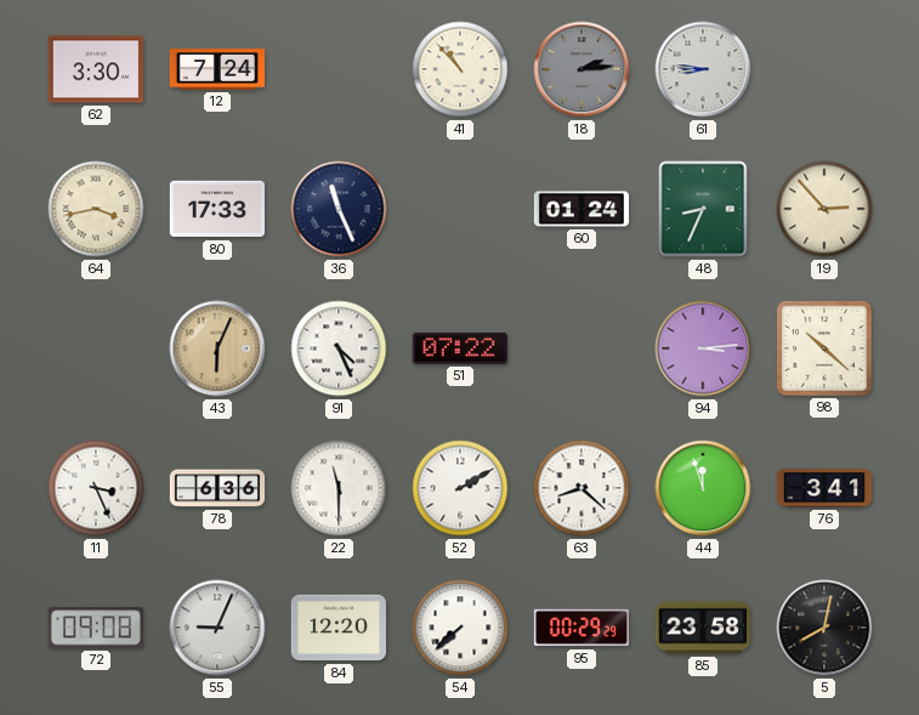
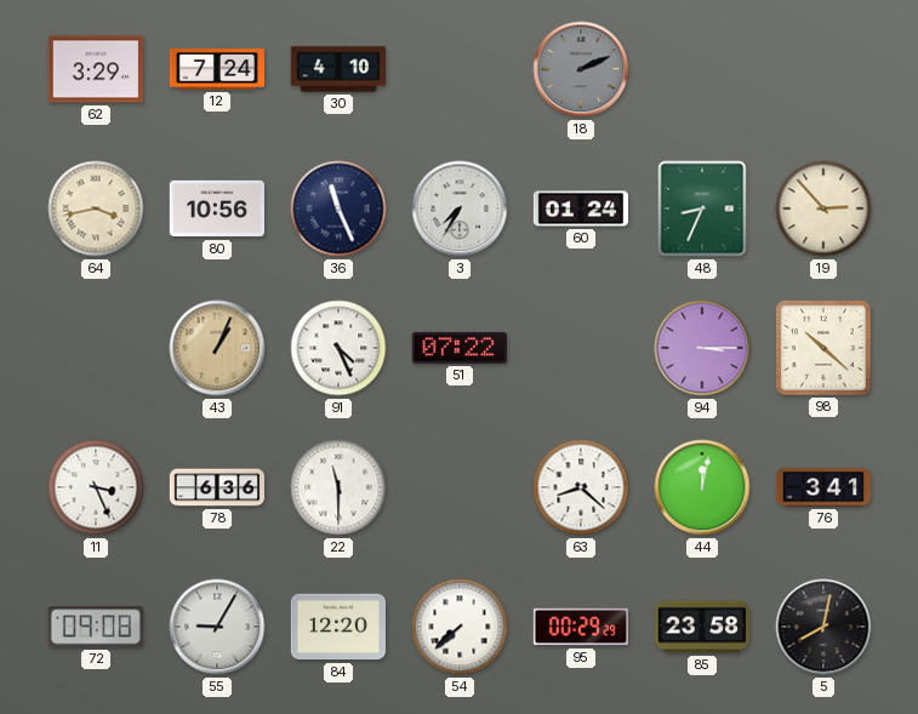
62: 3:30 -> 3:29
30: none -> 4:10
41: 10:53 -> none
18: 2:14 -> 2:11
61: 8:46 -> none
80: 17:33 -> 10:56
3: none -> 7:35
43: 6:04 -> 1:04
94: 3:14 -> 3:15
52: 2:10 -> none
44: 11:57 -> 12:02
55: 9:04 -> 9:05
